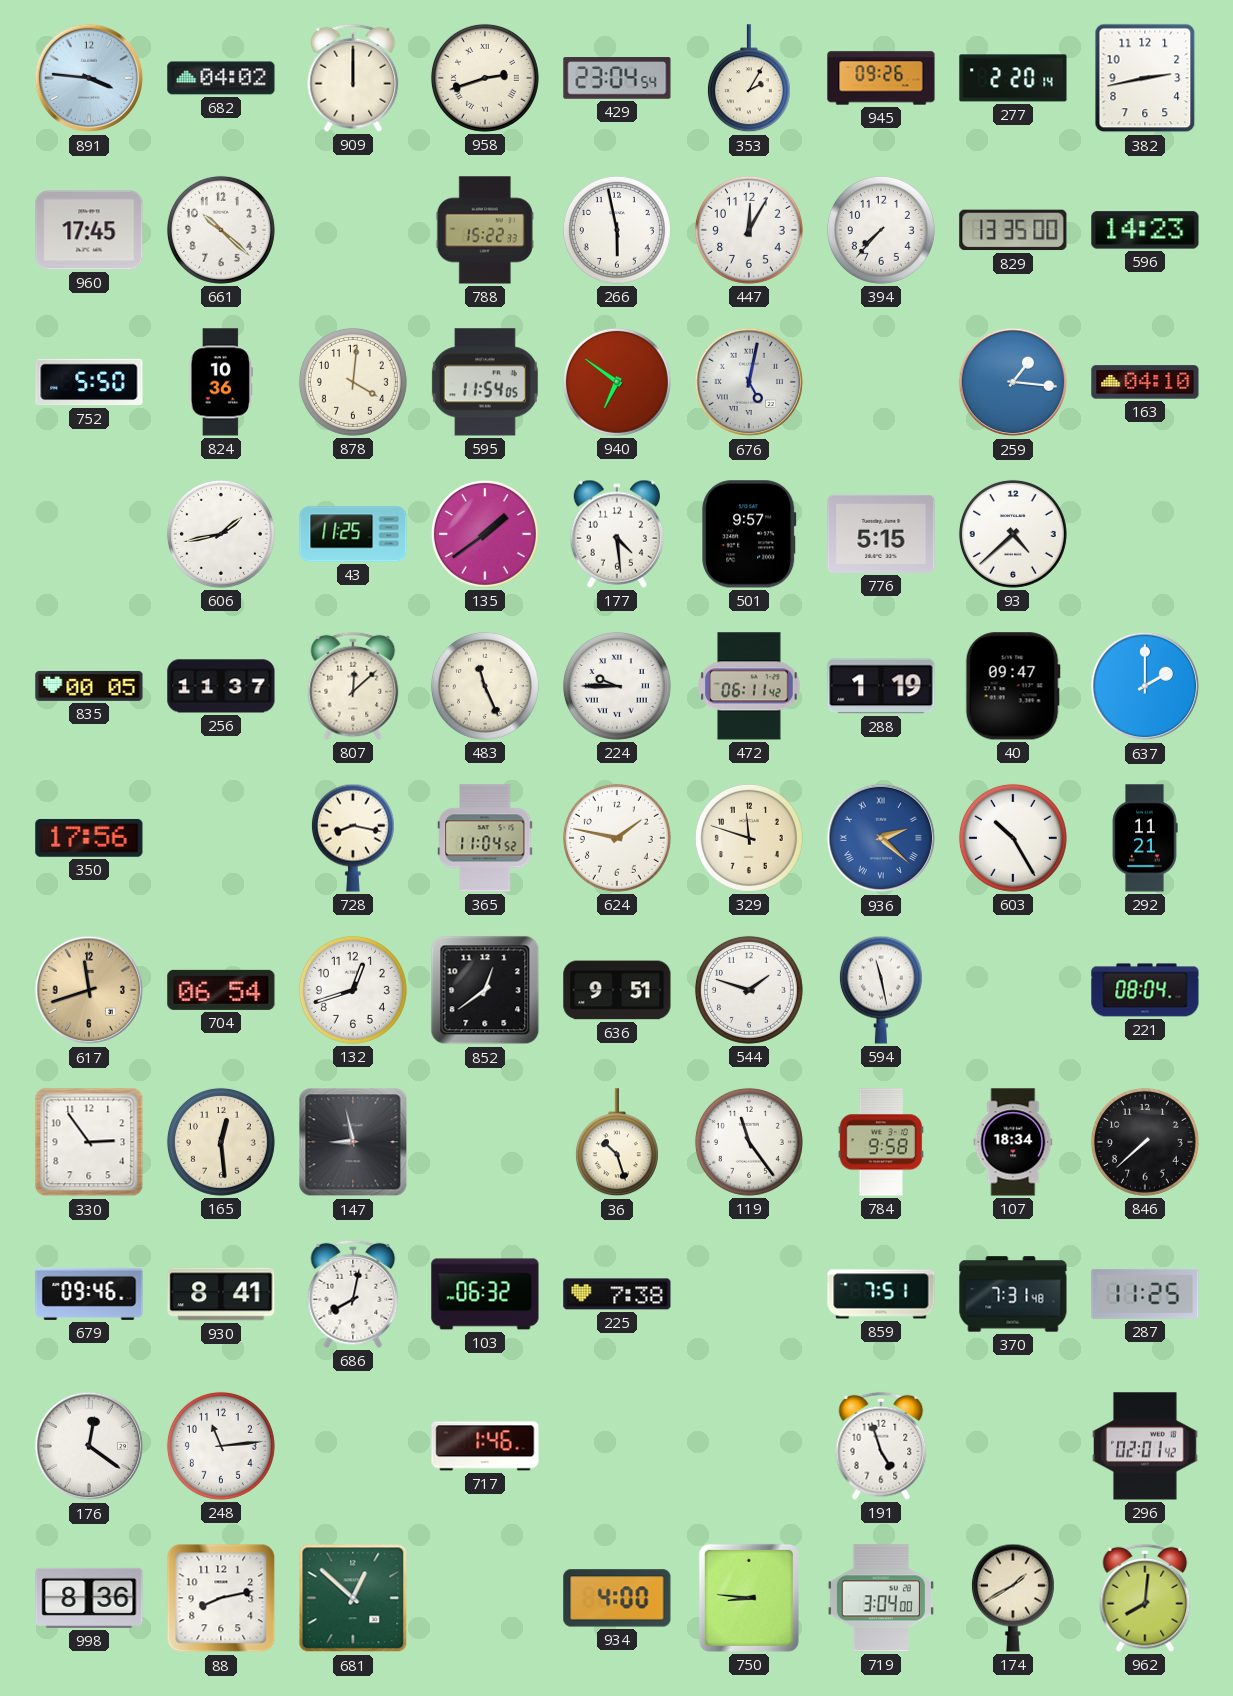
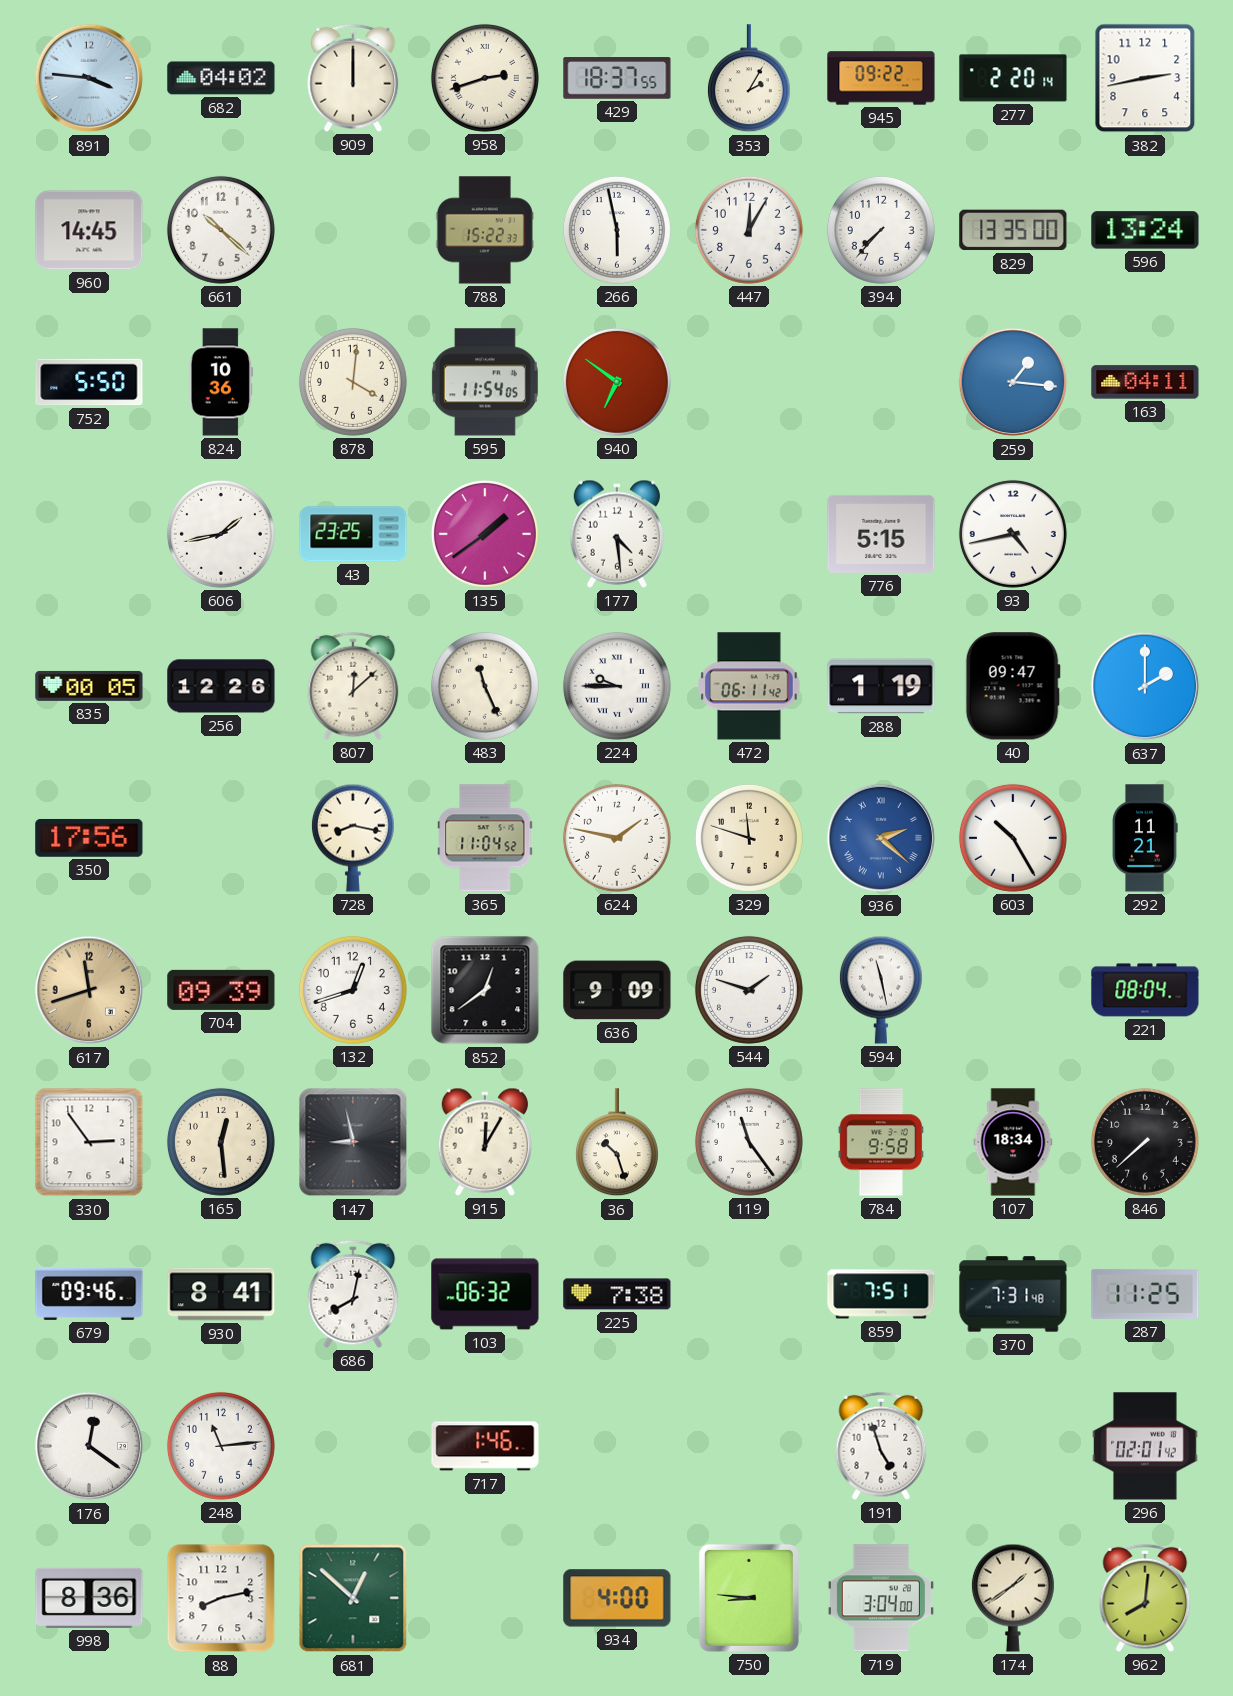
429: 23:04 -> 18:37
945: 09:26 -> 09:22
960: 17:45 -> 14:45
596: 14:23 -> 13:24
676: 5:02 -> none
163: 04:10 -> 04:11
43: 11:25 -> 23:25
501: 9:57 -> none
93: 4:38 -> 4:43
256: 11:37 -> 12:26
704: 06:54 -> 09:39
636: 9:51 -> 9:09
915: none -> 12:05
174: 1:40 -> 1:39
